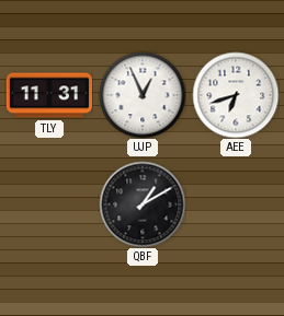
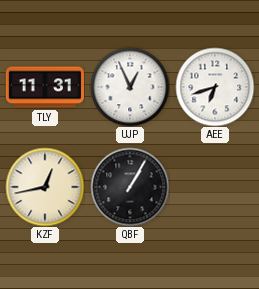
KZF: none -> 12:43
QBF: 1:10 -> 1:05
